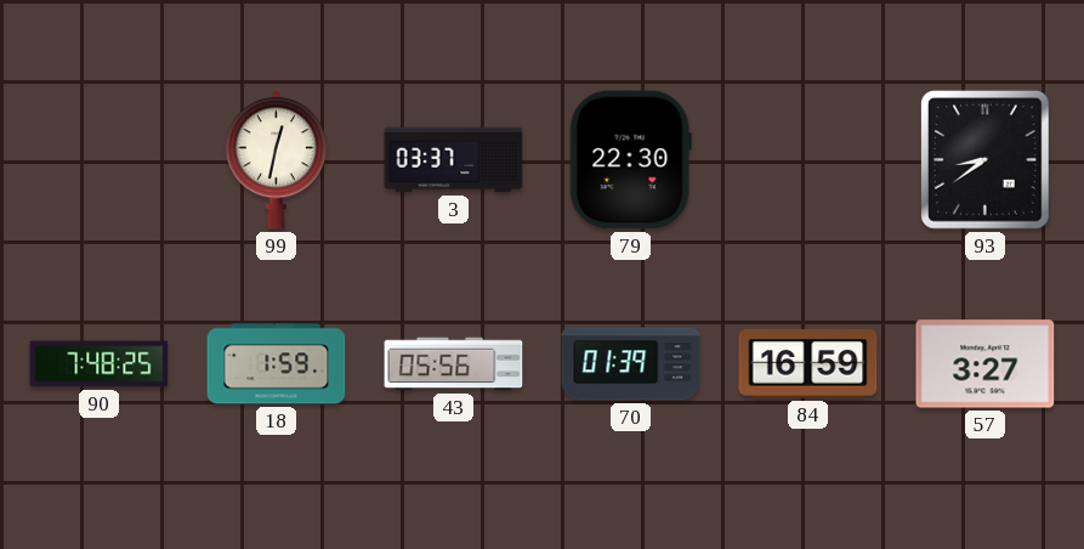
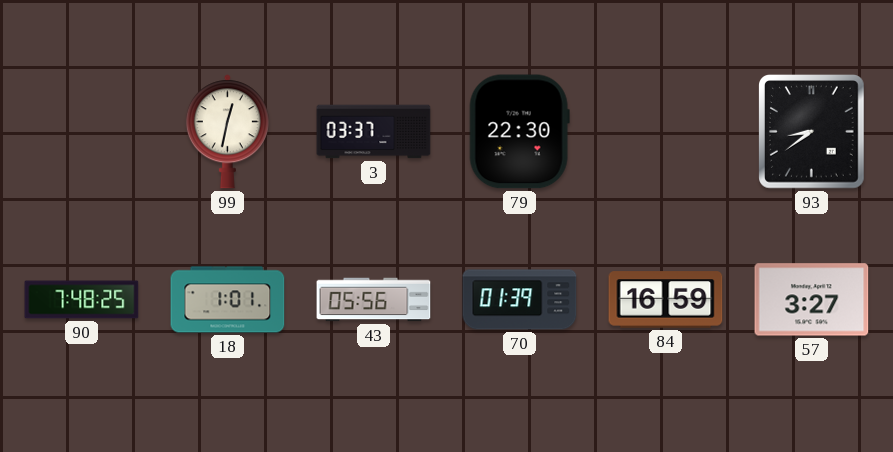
18: 1:59 -> 1:01
